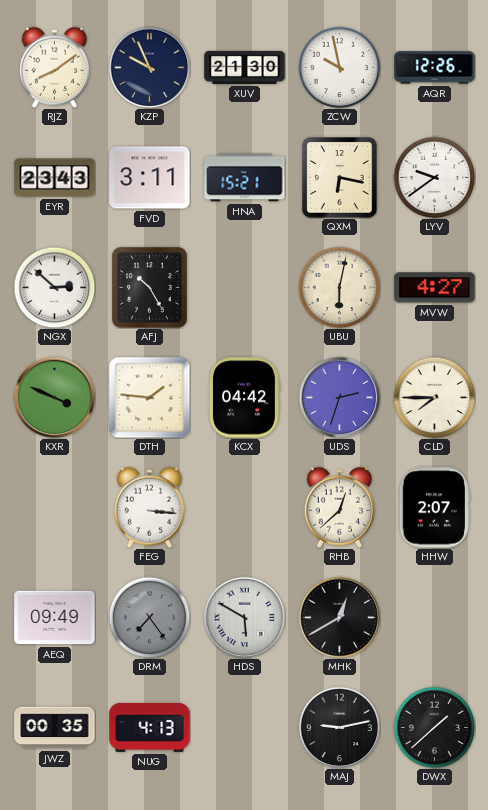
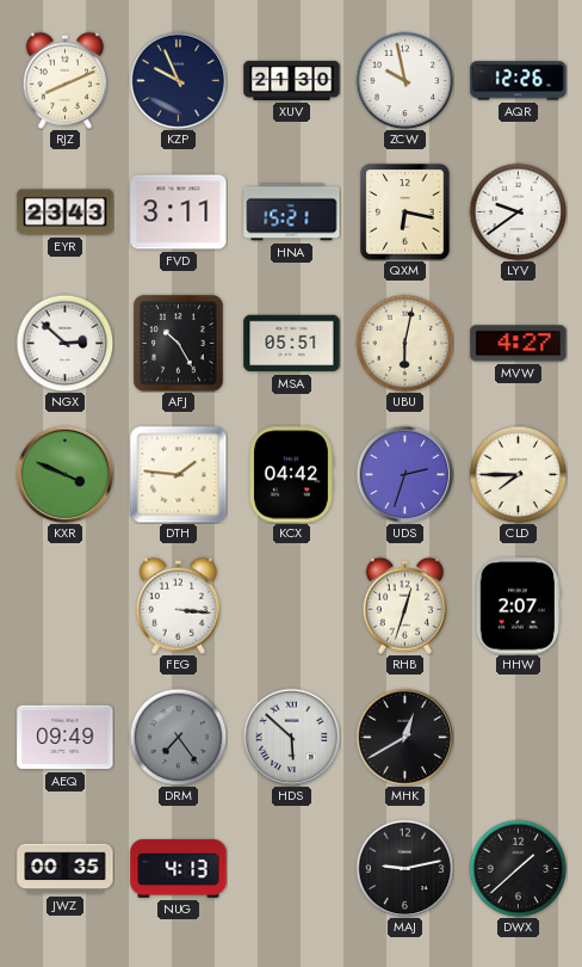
RJZ: 8:09 -> 8:11
MSA: none -> 05:51
RHB: 12:38 -> 12:33
HDS: 5:50 -> 5:52
